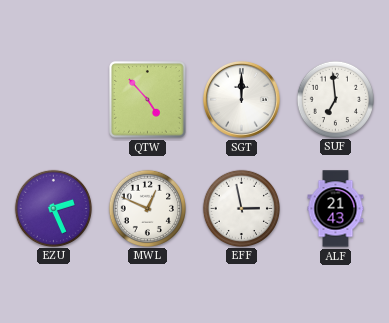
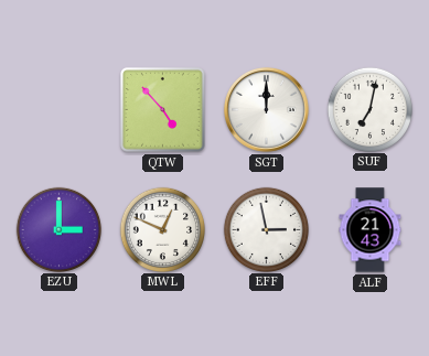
SUF: 6:59 -> 7:02
EZU: 2:26 -> 3:00
